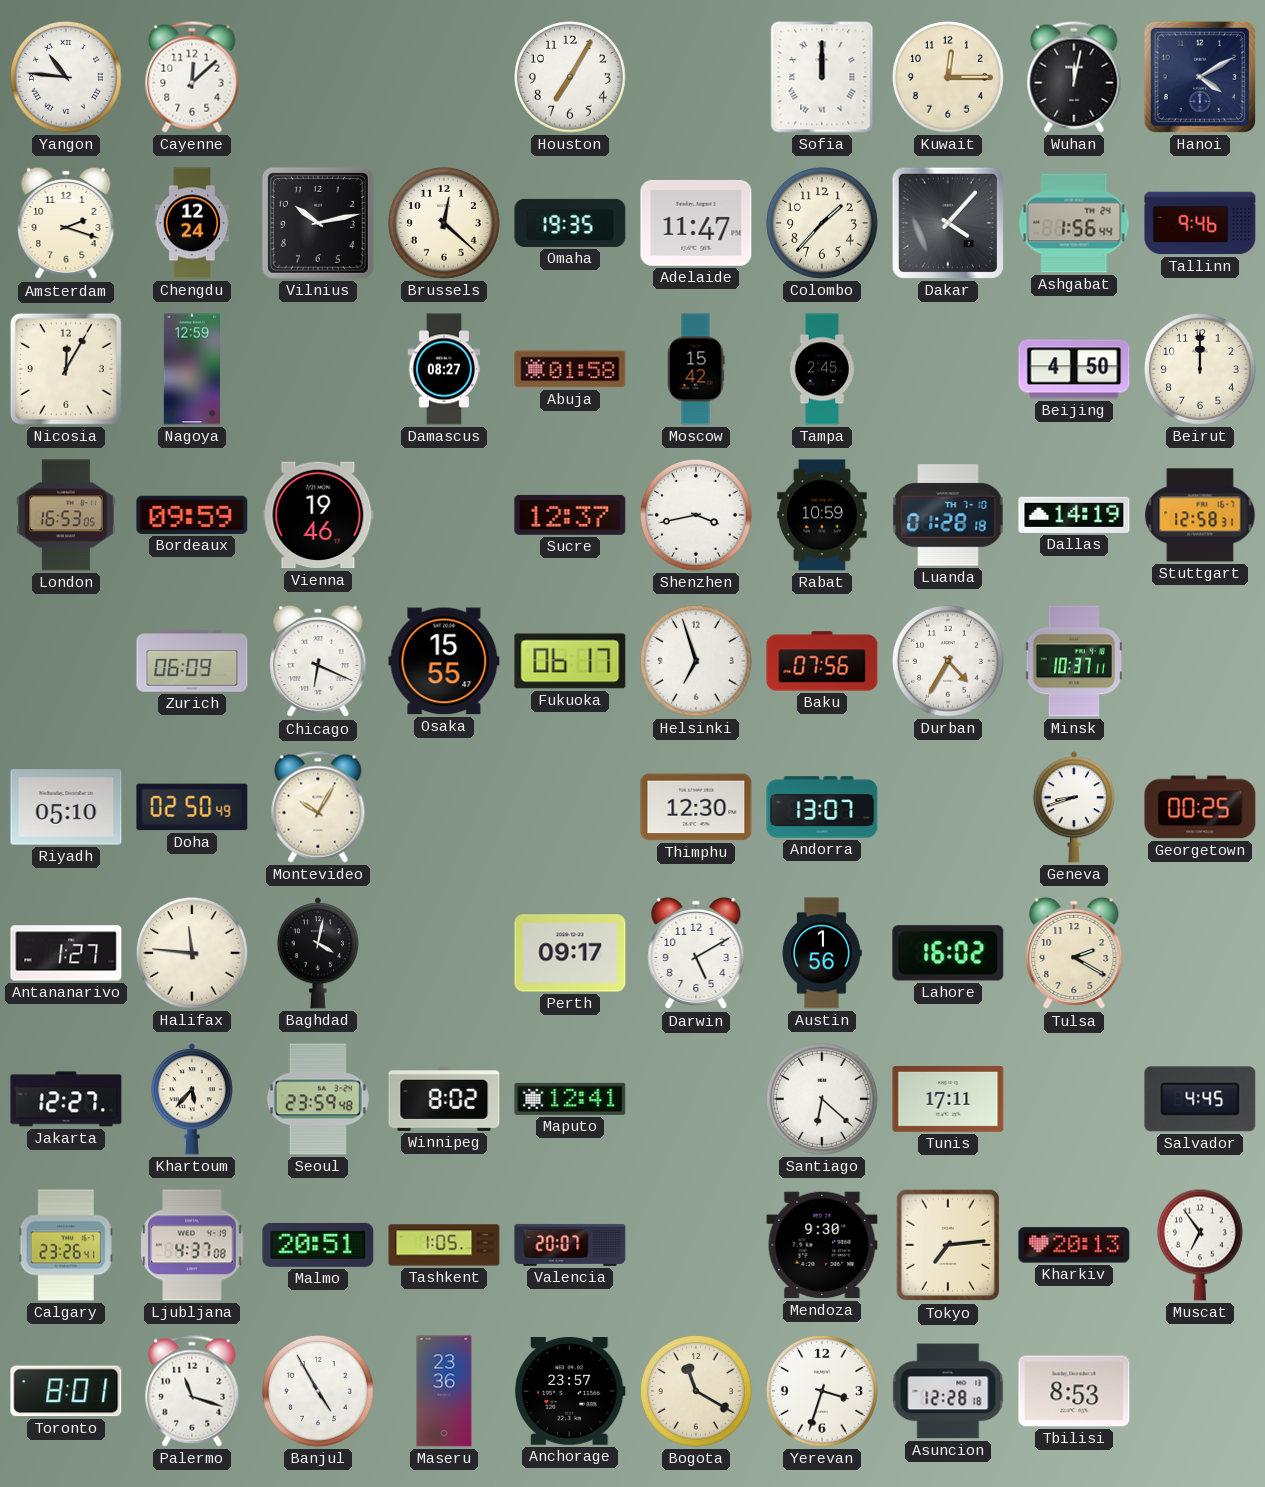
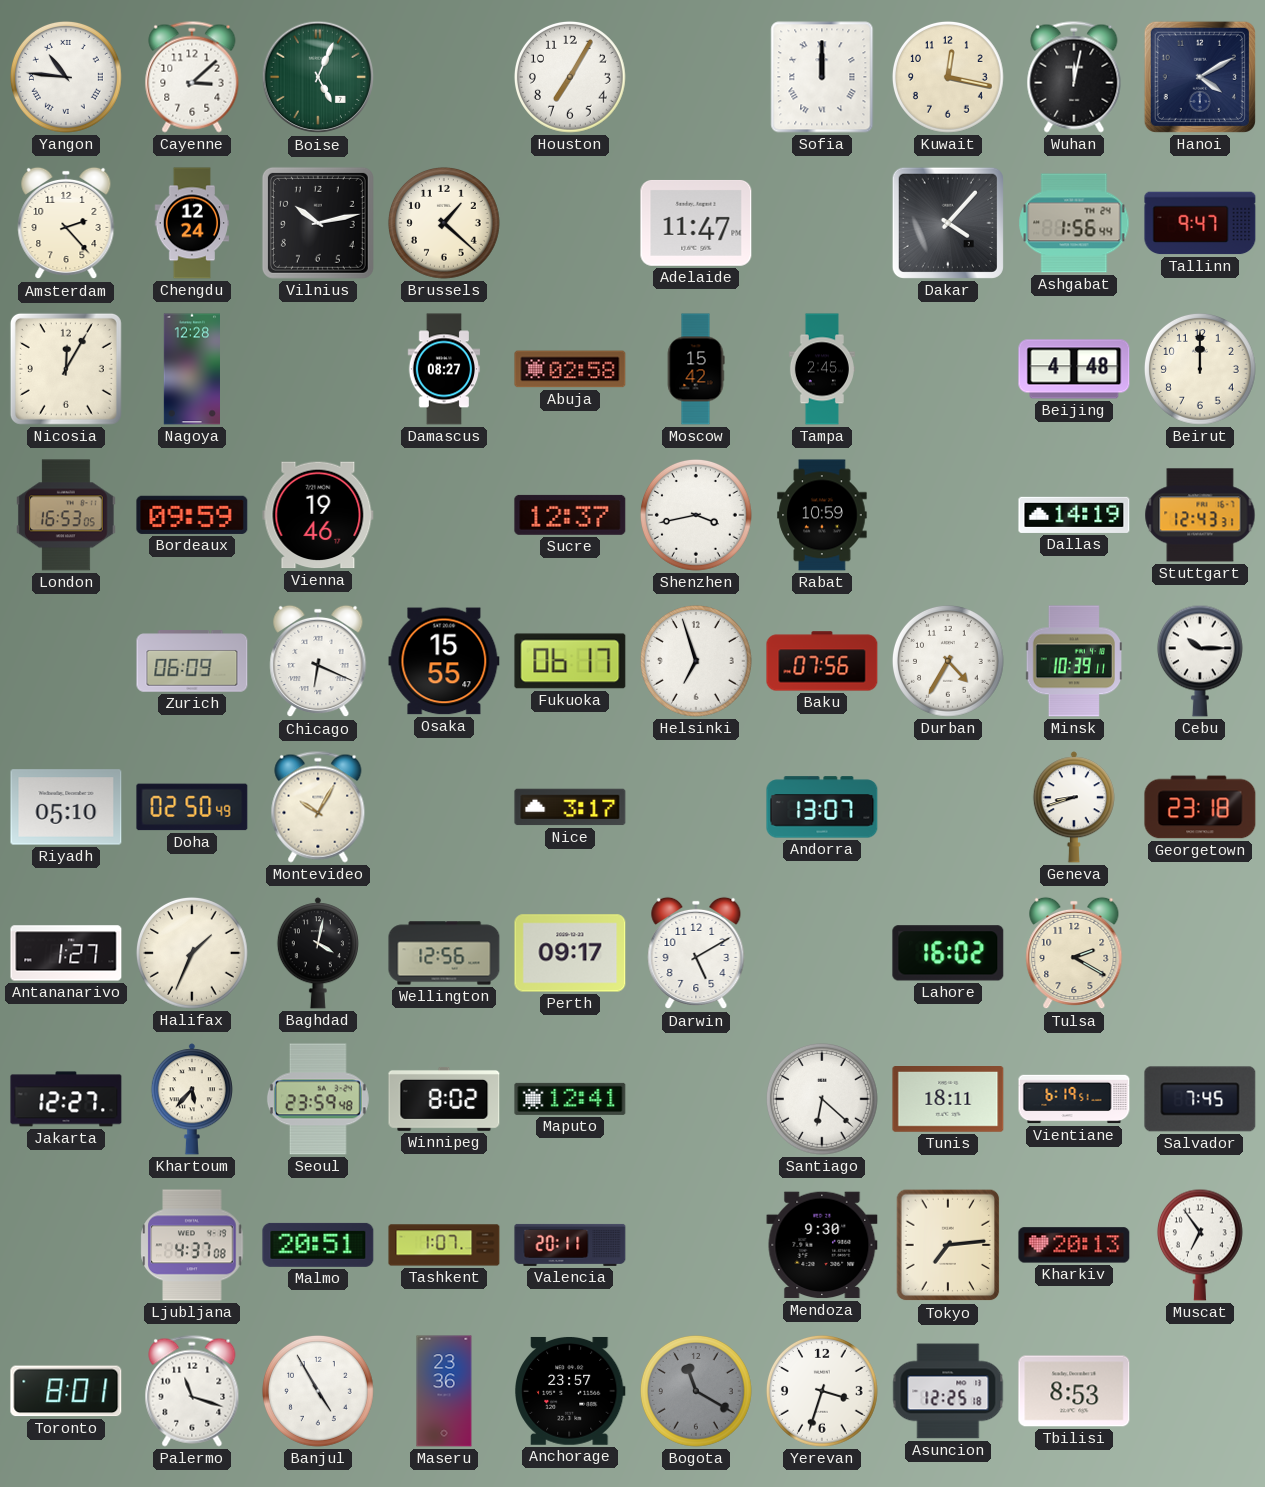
Cayenne: 12:08 -> 3:08
Boise: none -> 5:04
Kuwait: 12:15 -> 12:17
Amsterdam: 2:18 -> 2:23
Brussels: 12:22 -> 1:22
Omaha: 19:35 -> none
Colombo: 1:37 -> none
Tallinn: 9:46 -> 9:47
Nagoya: 12:59 -> 12:28
Abuja: 01:58 -> 02:58
Beijing: 4:50 -> 4:48
Luanda: 01:28 -> none
Stuttgart: 12:58 -> 12:43
Minsk: 10:37 -> 10:39
Cebu: none -> 10:15
Nice: none -> 3:17
Thimphu: 12:30 -> none
Georgetown: 00:25 -> 23:18
Halifax: 11:46 -> 1:34
Wellington: none -> 12:56
Austin: 1:56 -> none
Tunis: 17:11 -> 18:11
Vientiane: none -> 6:19
Salvador: 4:45 -> 7:45
Calgary: 23:26 -> none
Tashkent: 1:05 -> 1:07
Valencia: 20:07 -> 20:11
Bogota dial: cream -> grey
Asuncion: 12:28 -> 12:25
